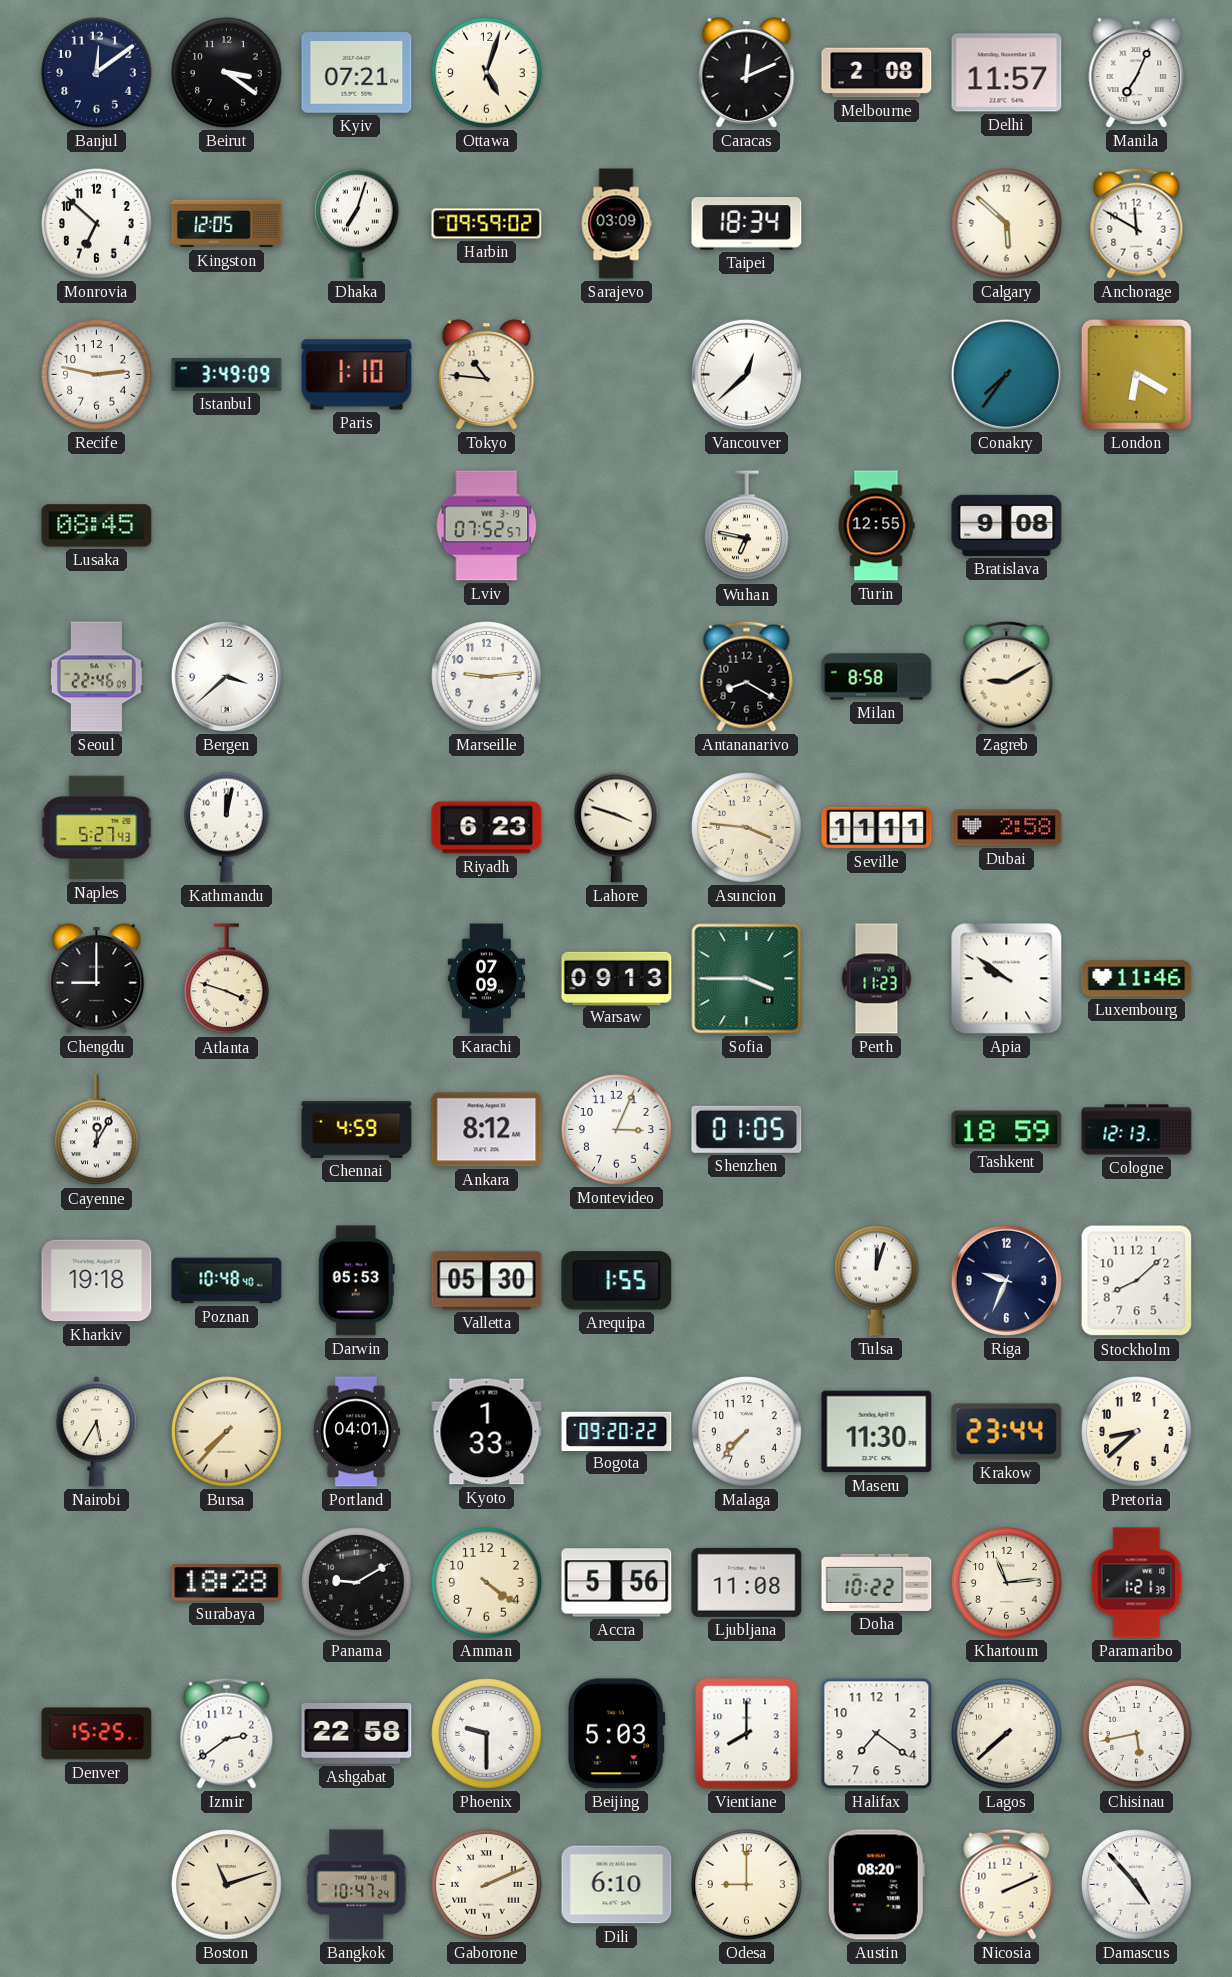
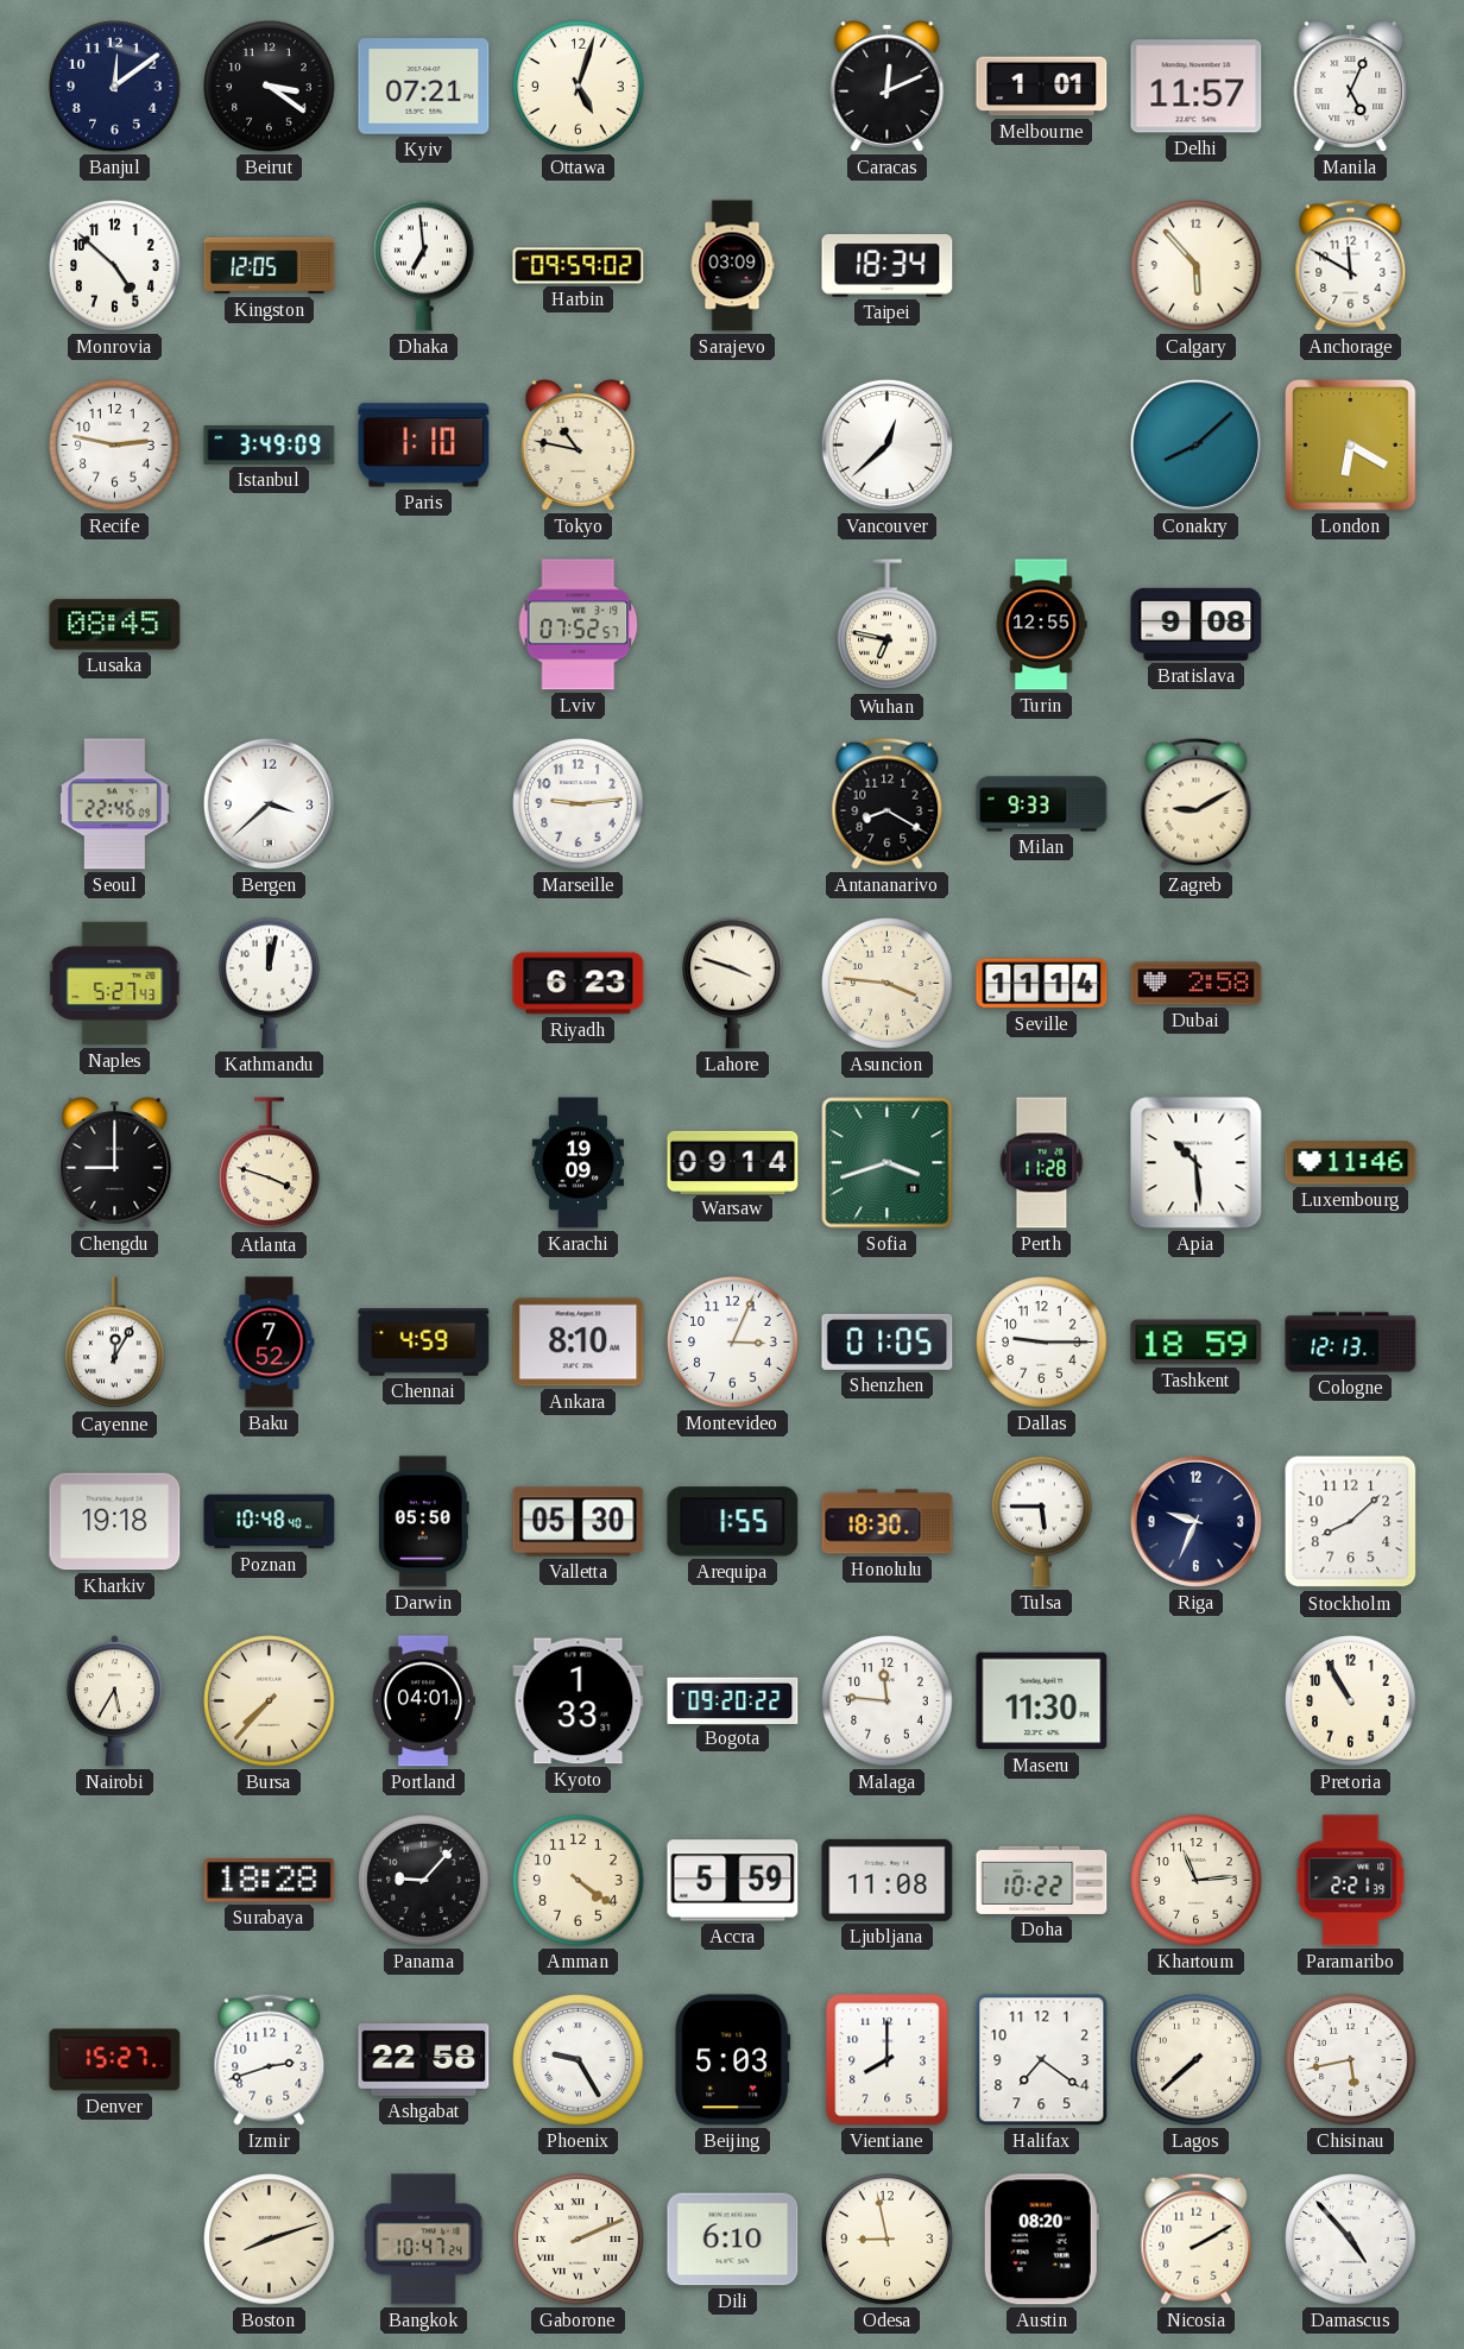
Melbourne: 2:08 -> 1:01
Manila: 7:04 -> 5:04
Monrovia: 6:52 -> 4:52
Dhaka: 7:03 -> 6:59
Calgary: 5:52 -> 5:53
Tokyo: 10:46 -> 10:47
Conakry: 7:36 -> 8:08
Milan: 8:58 -> 9:33
Seville: 11:11 -> 11:14
Karachi: 07:09 -> 19:09
Warsaw: 09:13 -> 09:14
Sofia: 3:45 -> 3:42
Perth: 11:23 -> 11:28
Apia: 9:51 -> 10:29
Baku: none -> 7:52
Ankara: 8:12 -> 8:10
Dallas: none -> 9:15
Darwin: 05:53 -> 05:50
Honolulu: none -> 18:30
Tulsa: 12:03 -> 5:45
Malaga: 7:37 -> 11:46
Krakow: 23:44 -> none
Pretoria: 8:38 -> 10:55
Panama: 9:10 -> 9:07
Accra: 5:56 -> 5:59
Paramaribo: 1:21 -> 2:21
Denver: 15:25 -> 15:27
Izmir: 2:39 -> 2:42
Phoenix: 9:30 -> 9:25
Boston: 11:12 -> 8:12
Odesa: 9:00 -> 8:58
Nicosia: 2:11 -> 2:10
